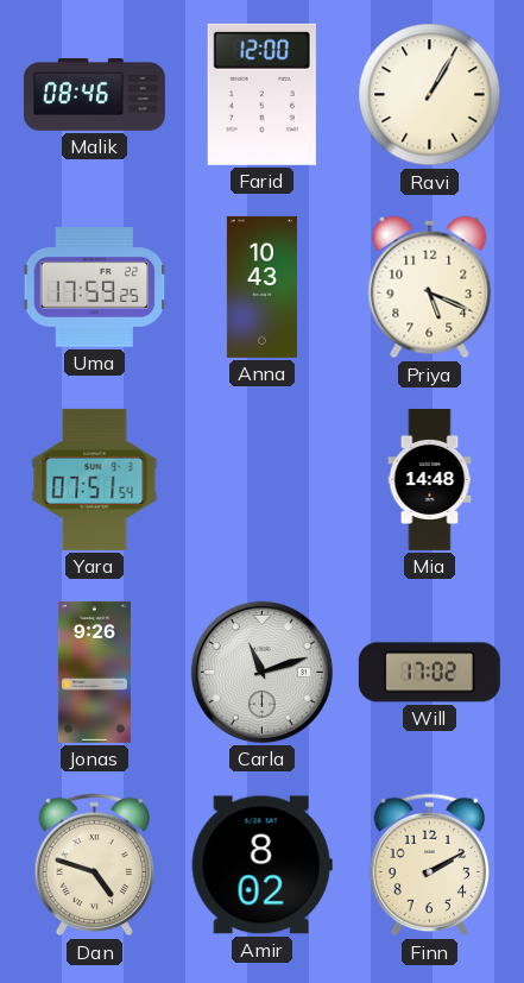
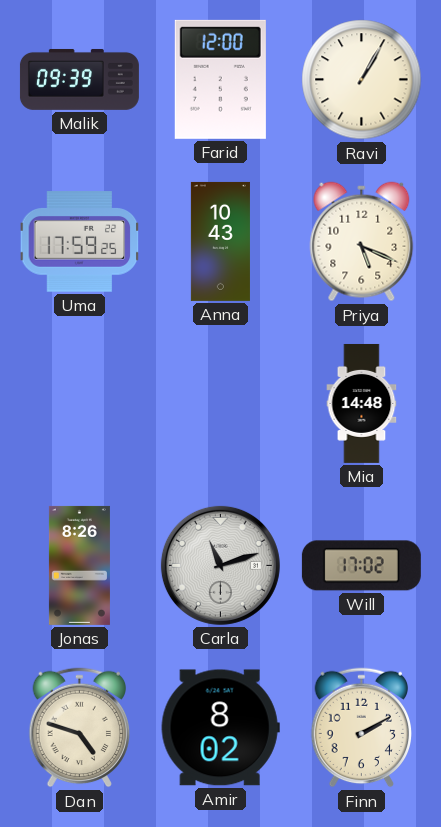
Malik: 08:46 -> 09:39
Yara: 07:51 -> none
Jonas: 9:26 -> 8:26
